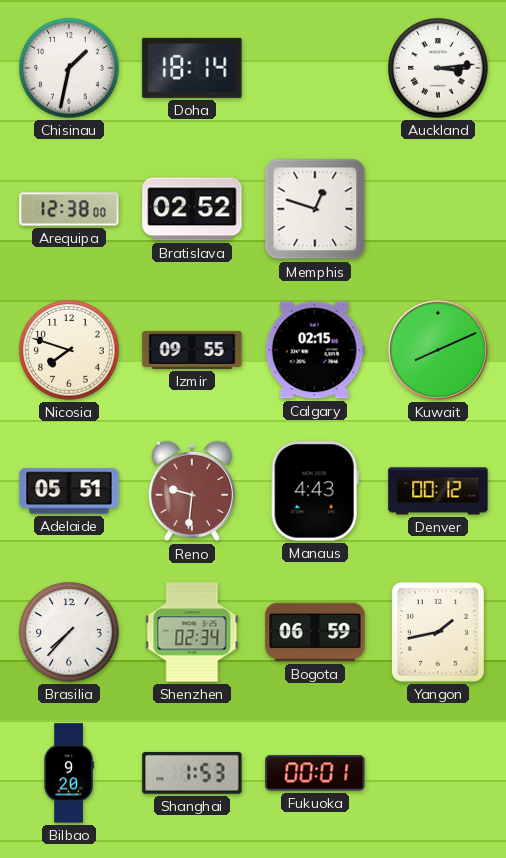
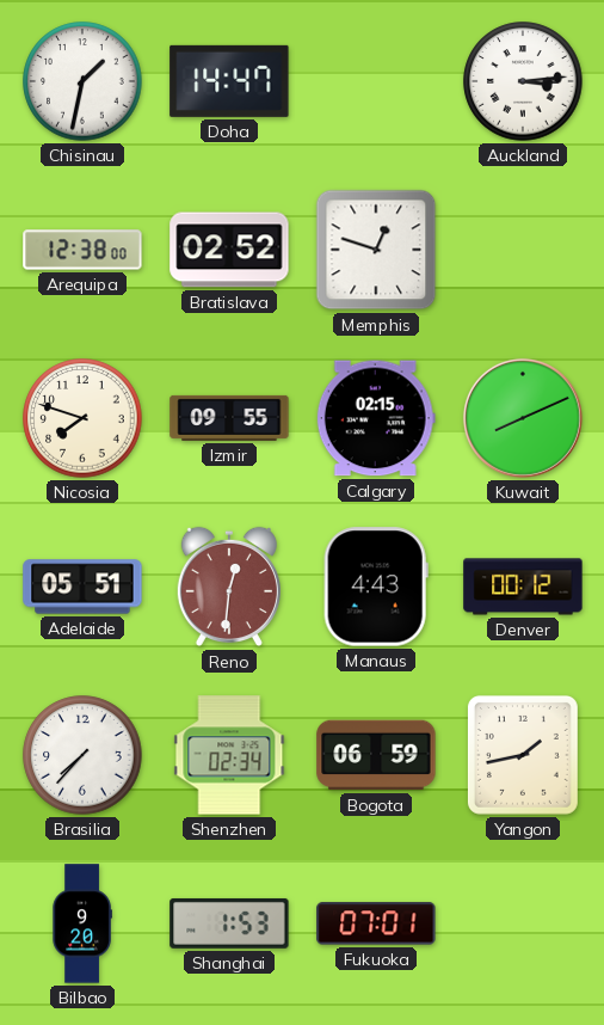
Doha: 18:14 -> 14:47
Reno: 9:31 -> 12:31
Fukuoka: 00:01 -> 07:01
